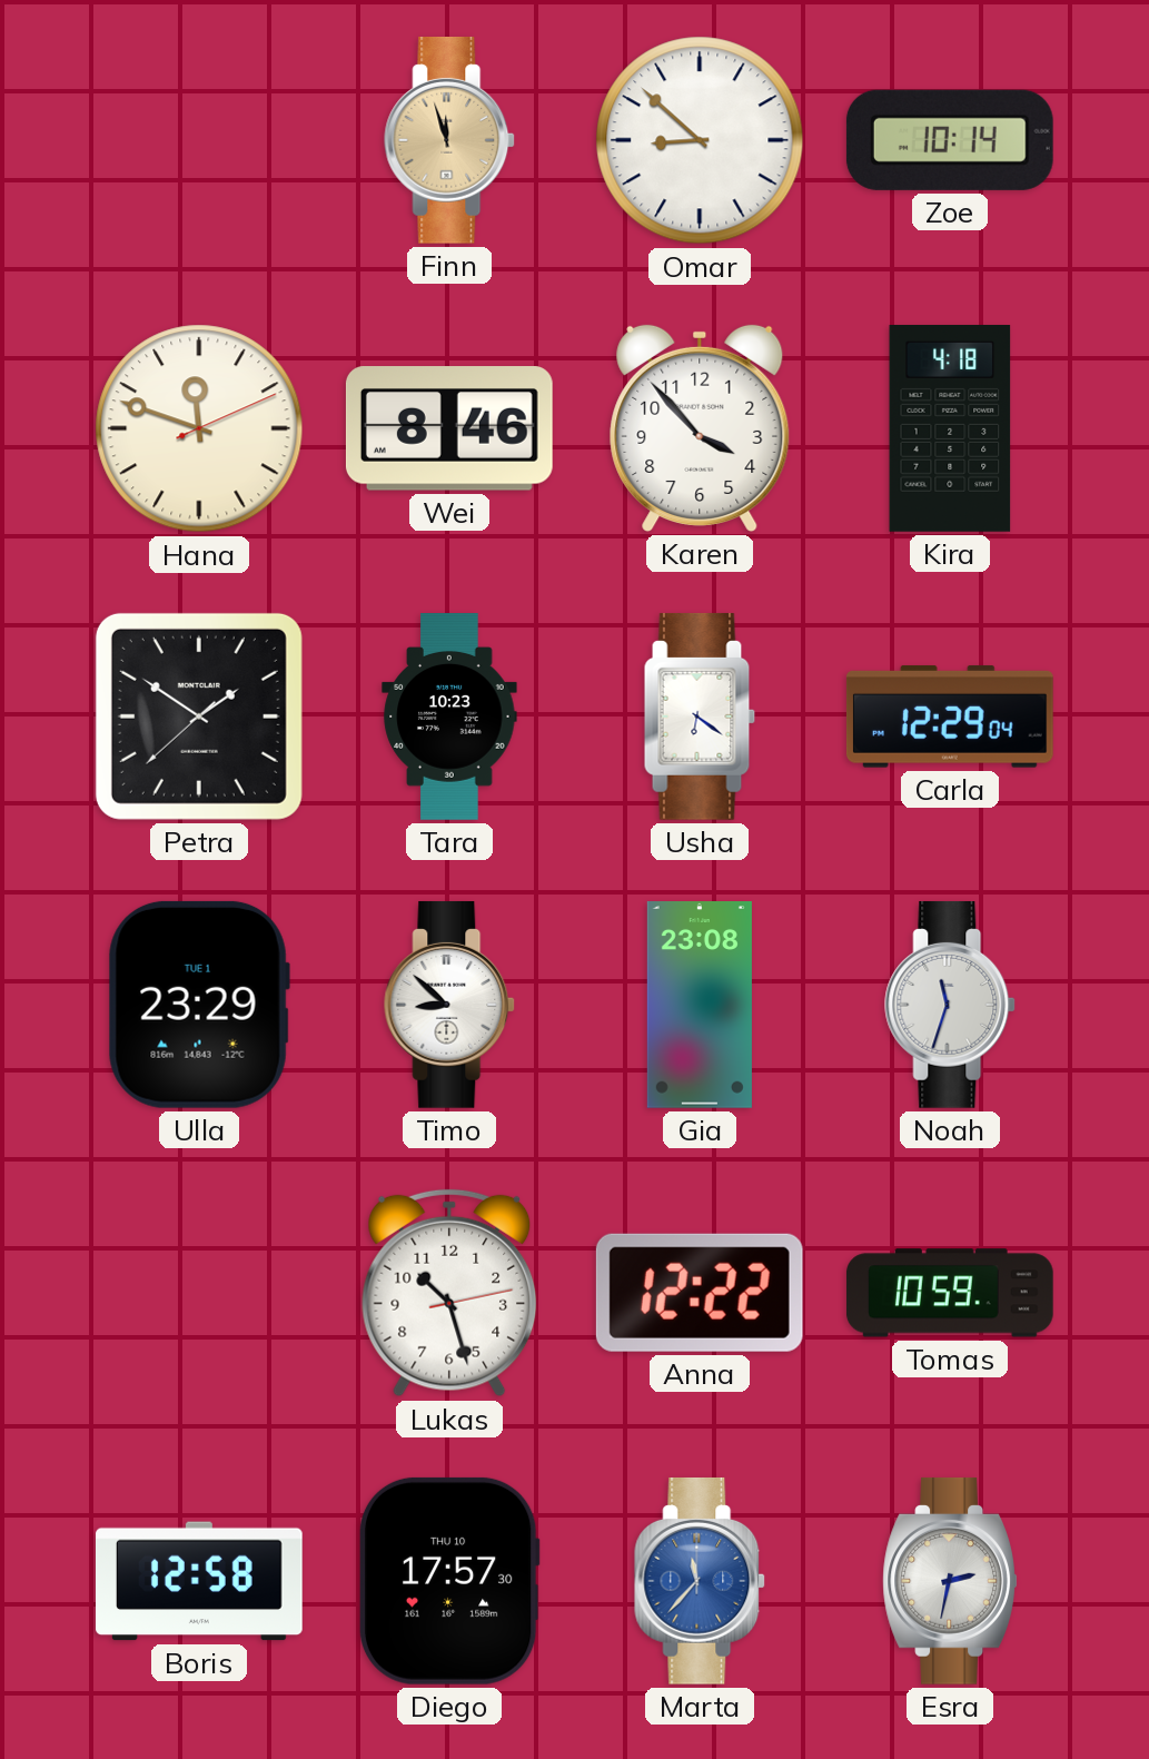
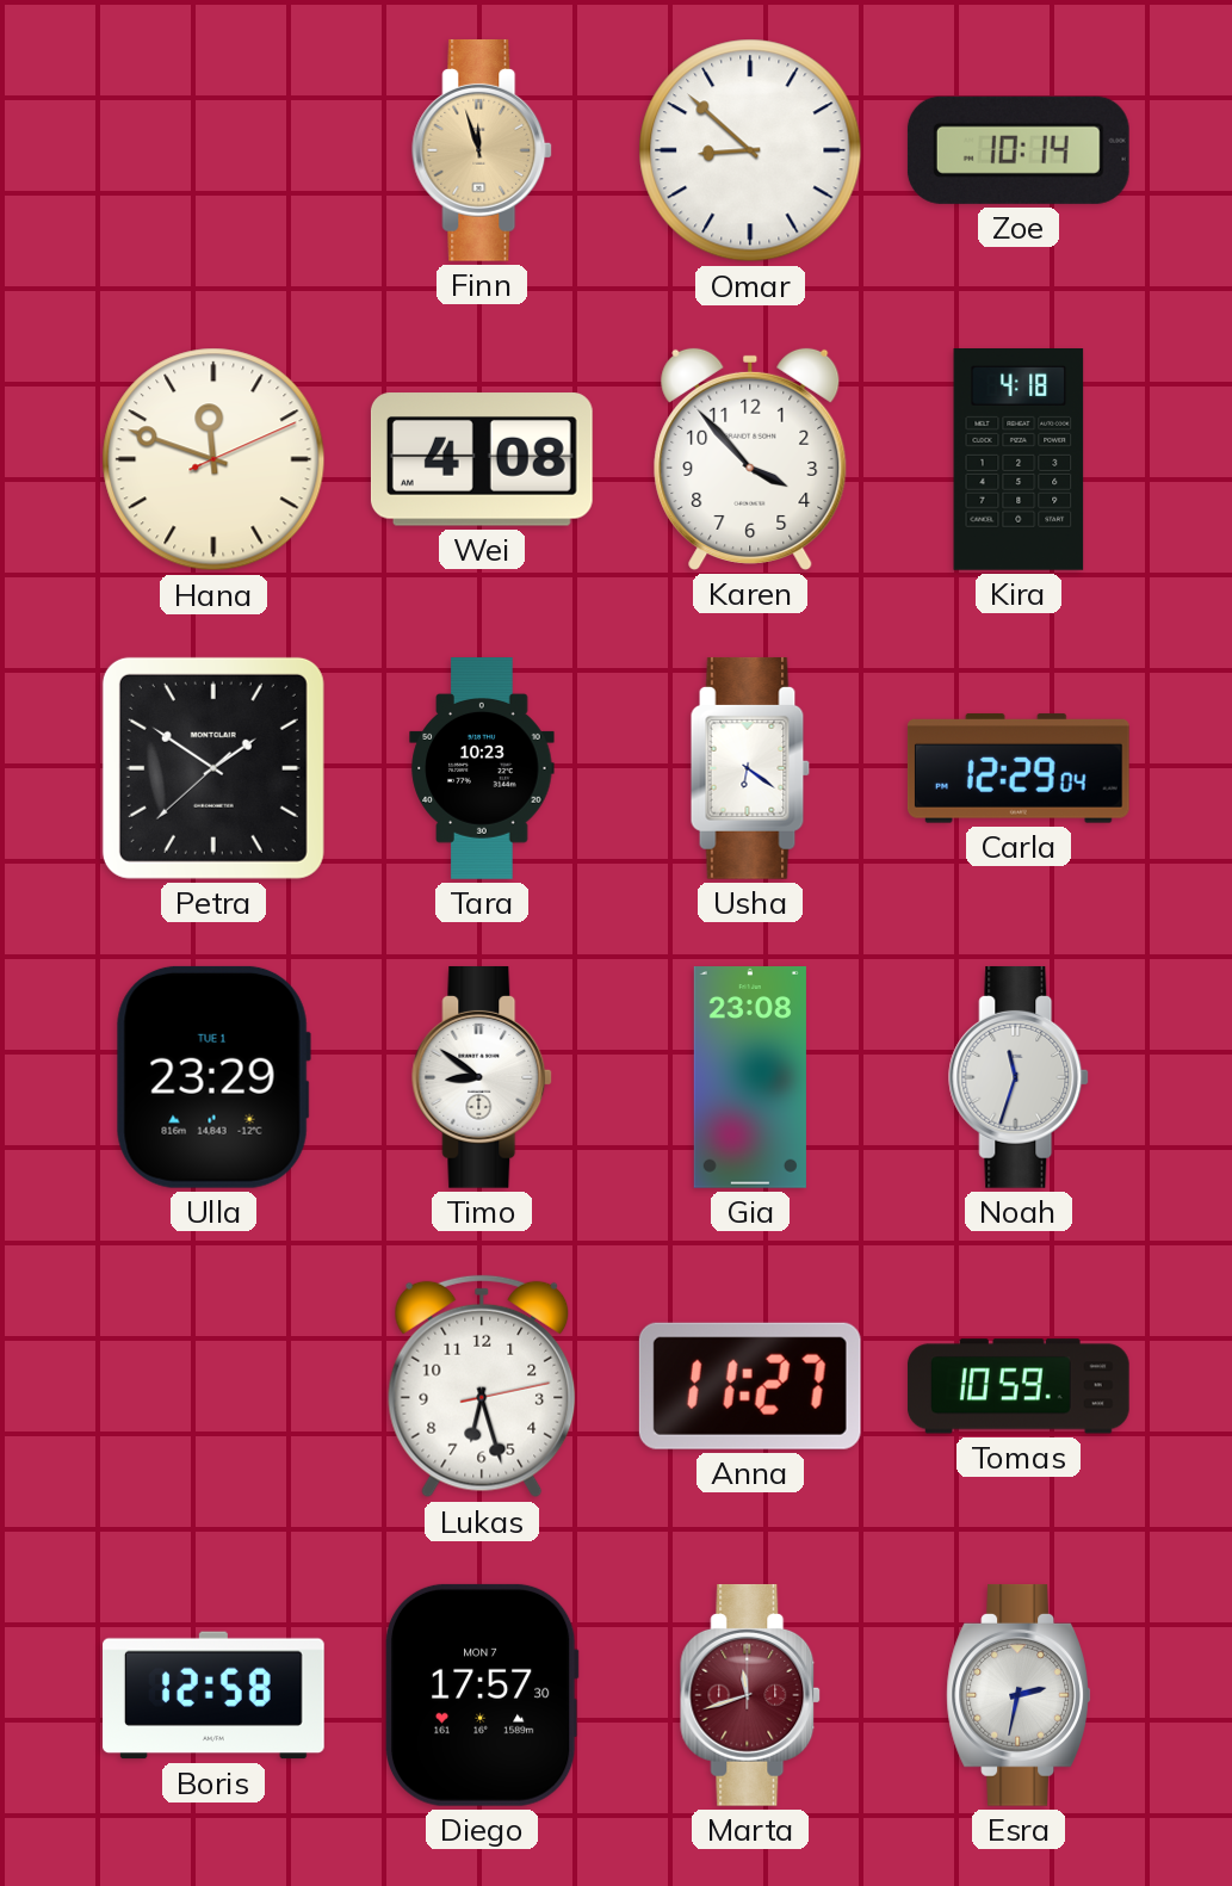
Wei: 8:46 -> 4:08
Timo: 8:52 -> 8:51
Lukas: 10:27 -> 6:27
Anna: 12:22 -> 11:27
Diego date: THU 10 -> MON 7
Marta: 11:37 -> 11:42
Marta dial: blue -> burgundy
